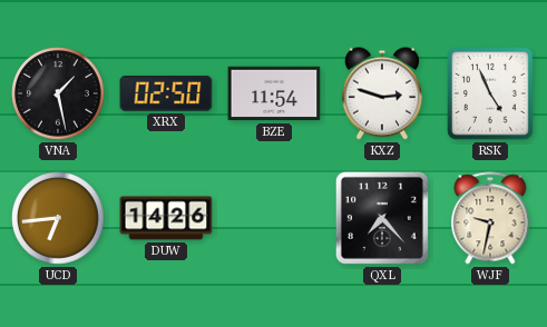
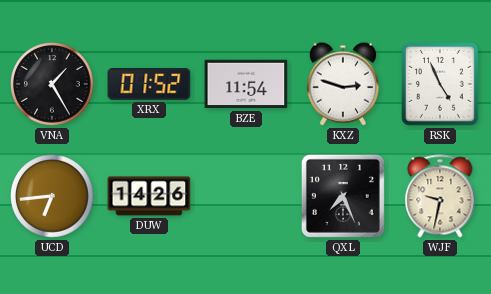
VNA: 1:28 -> 1:25
XRX: 02:50 -> 01:52
QXL: 7:23 -> 7:26
